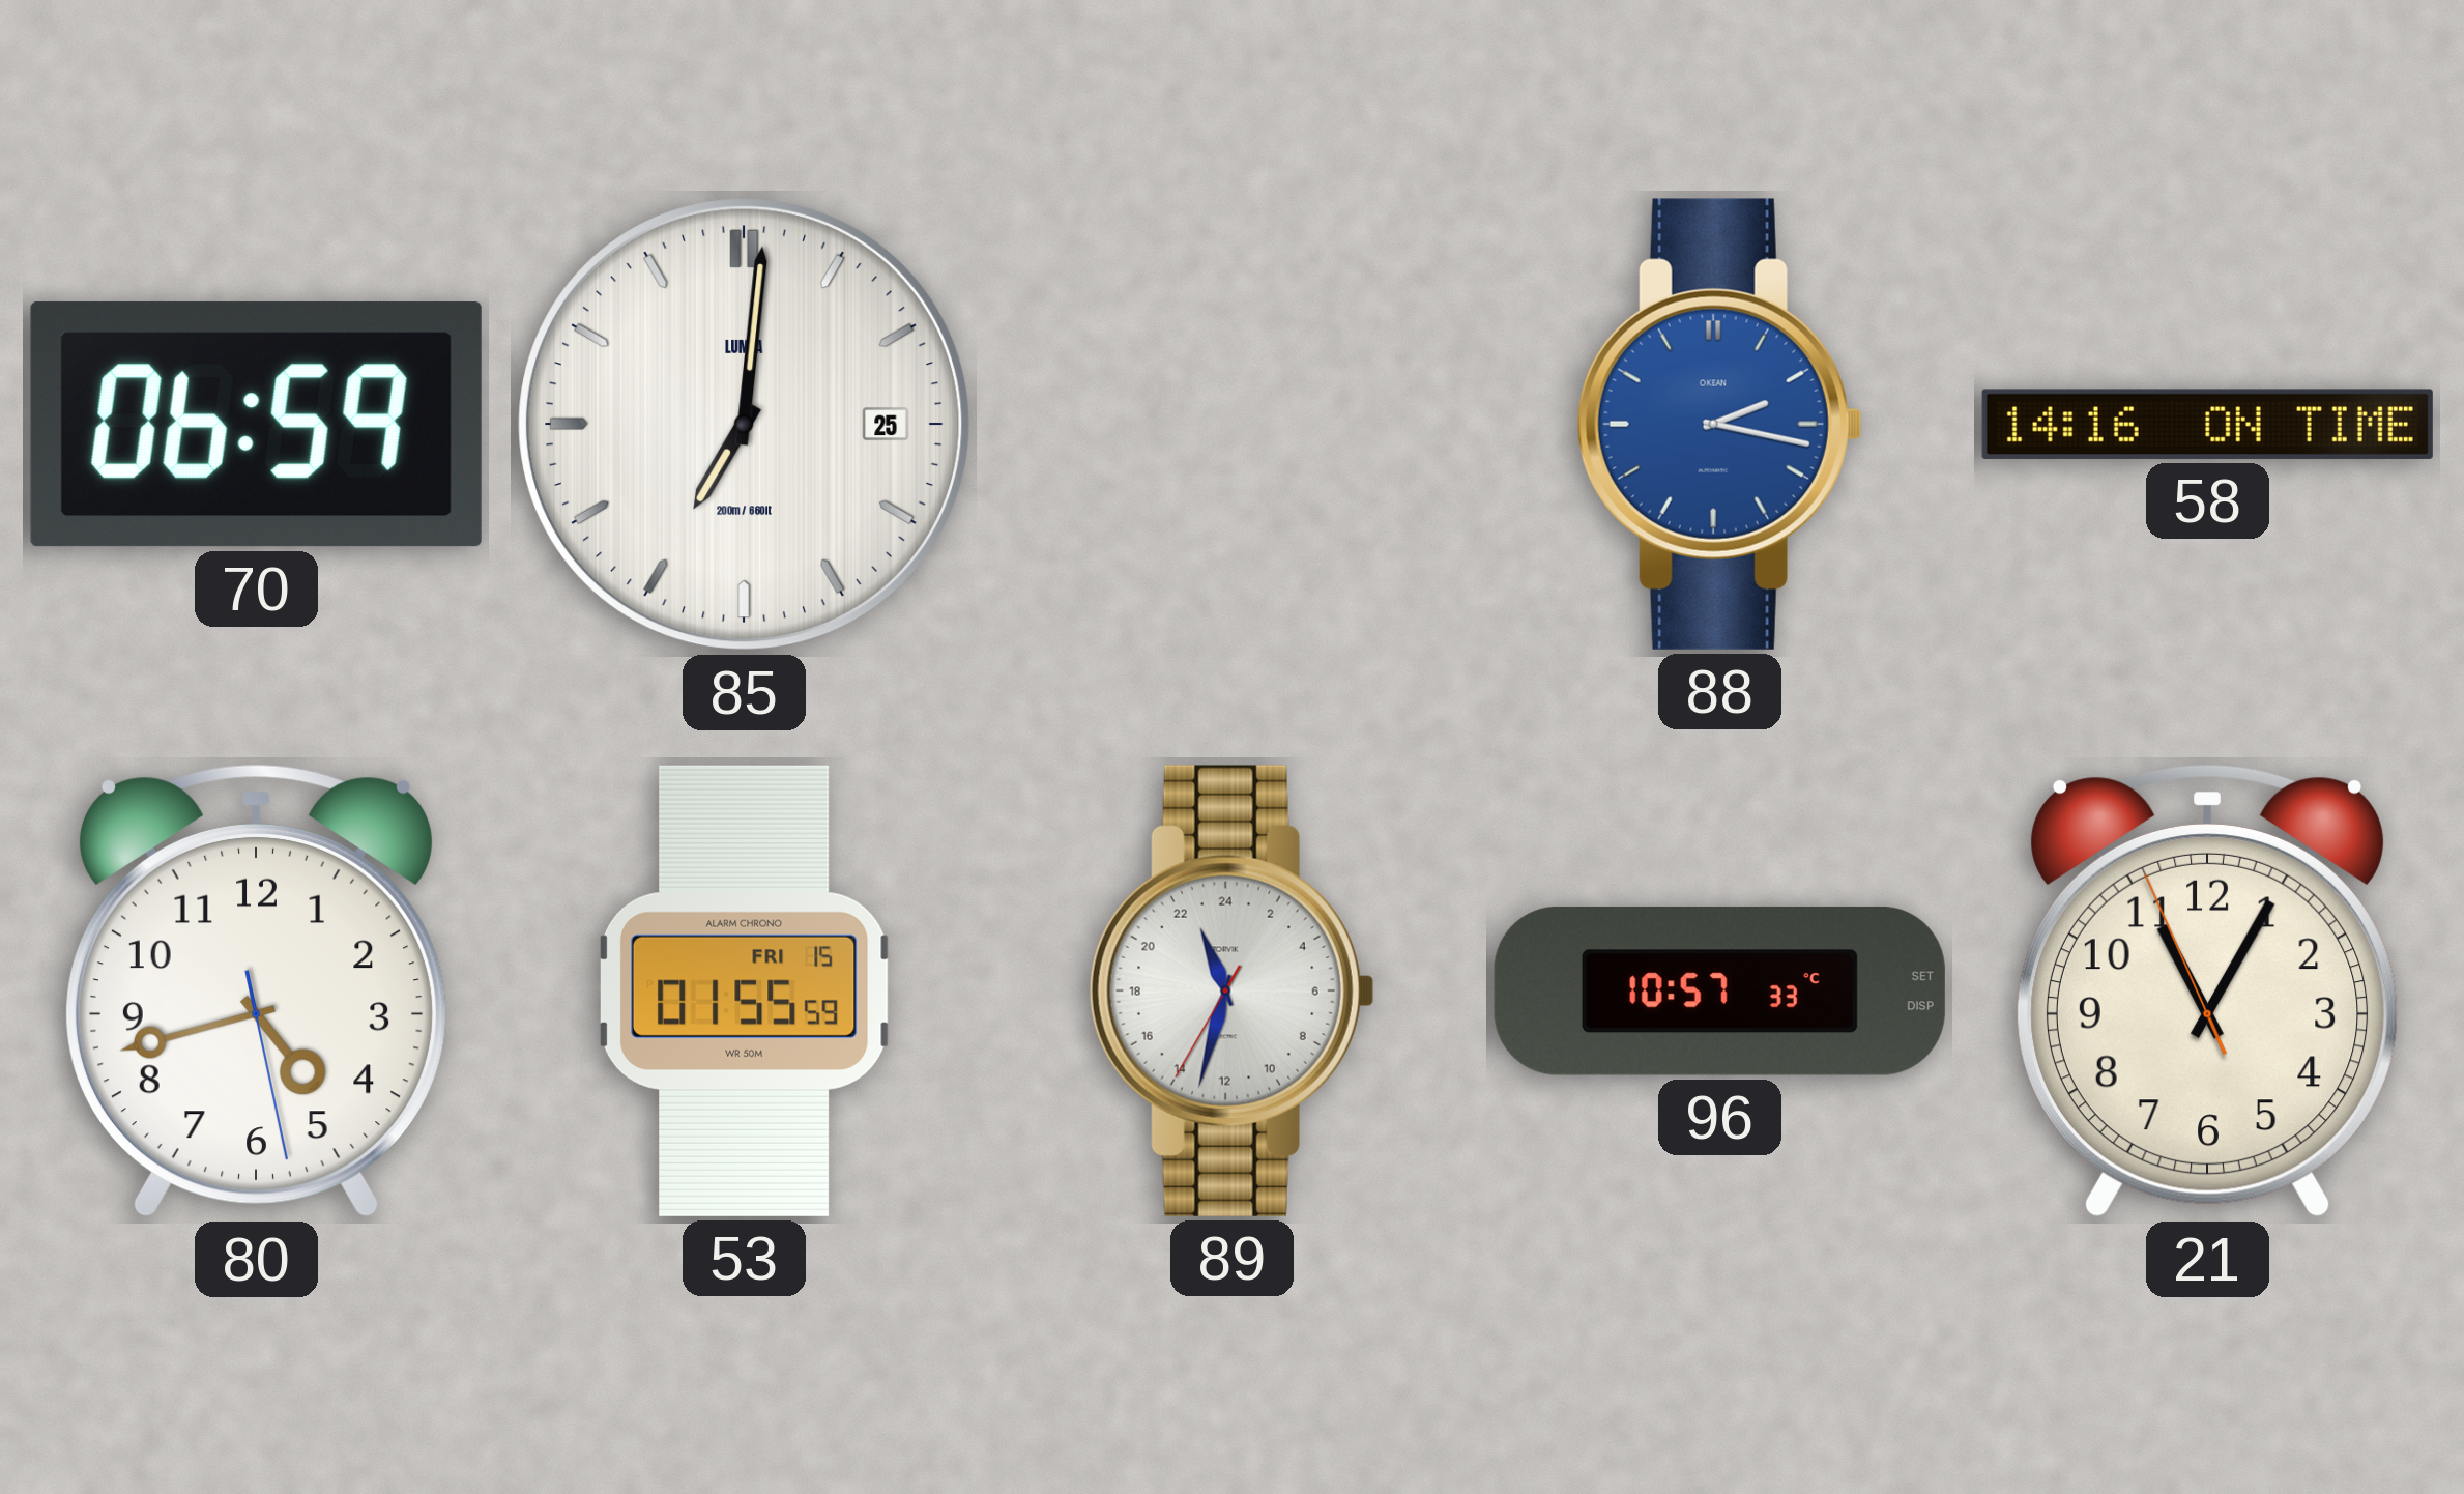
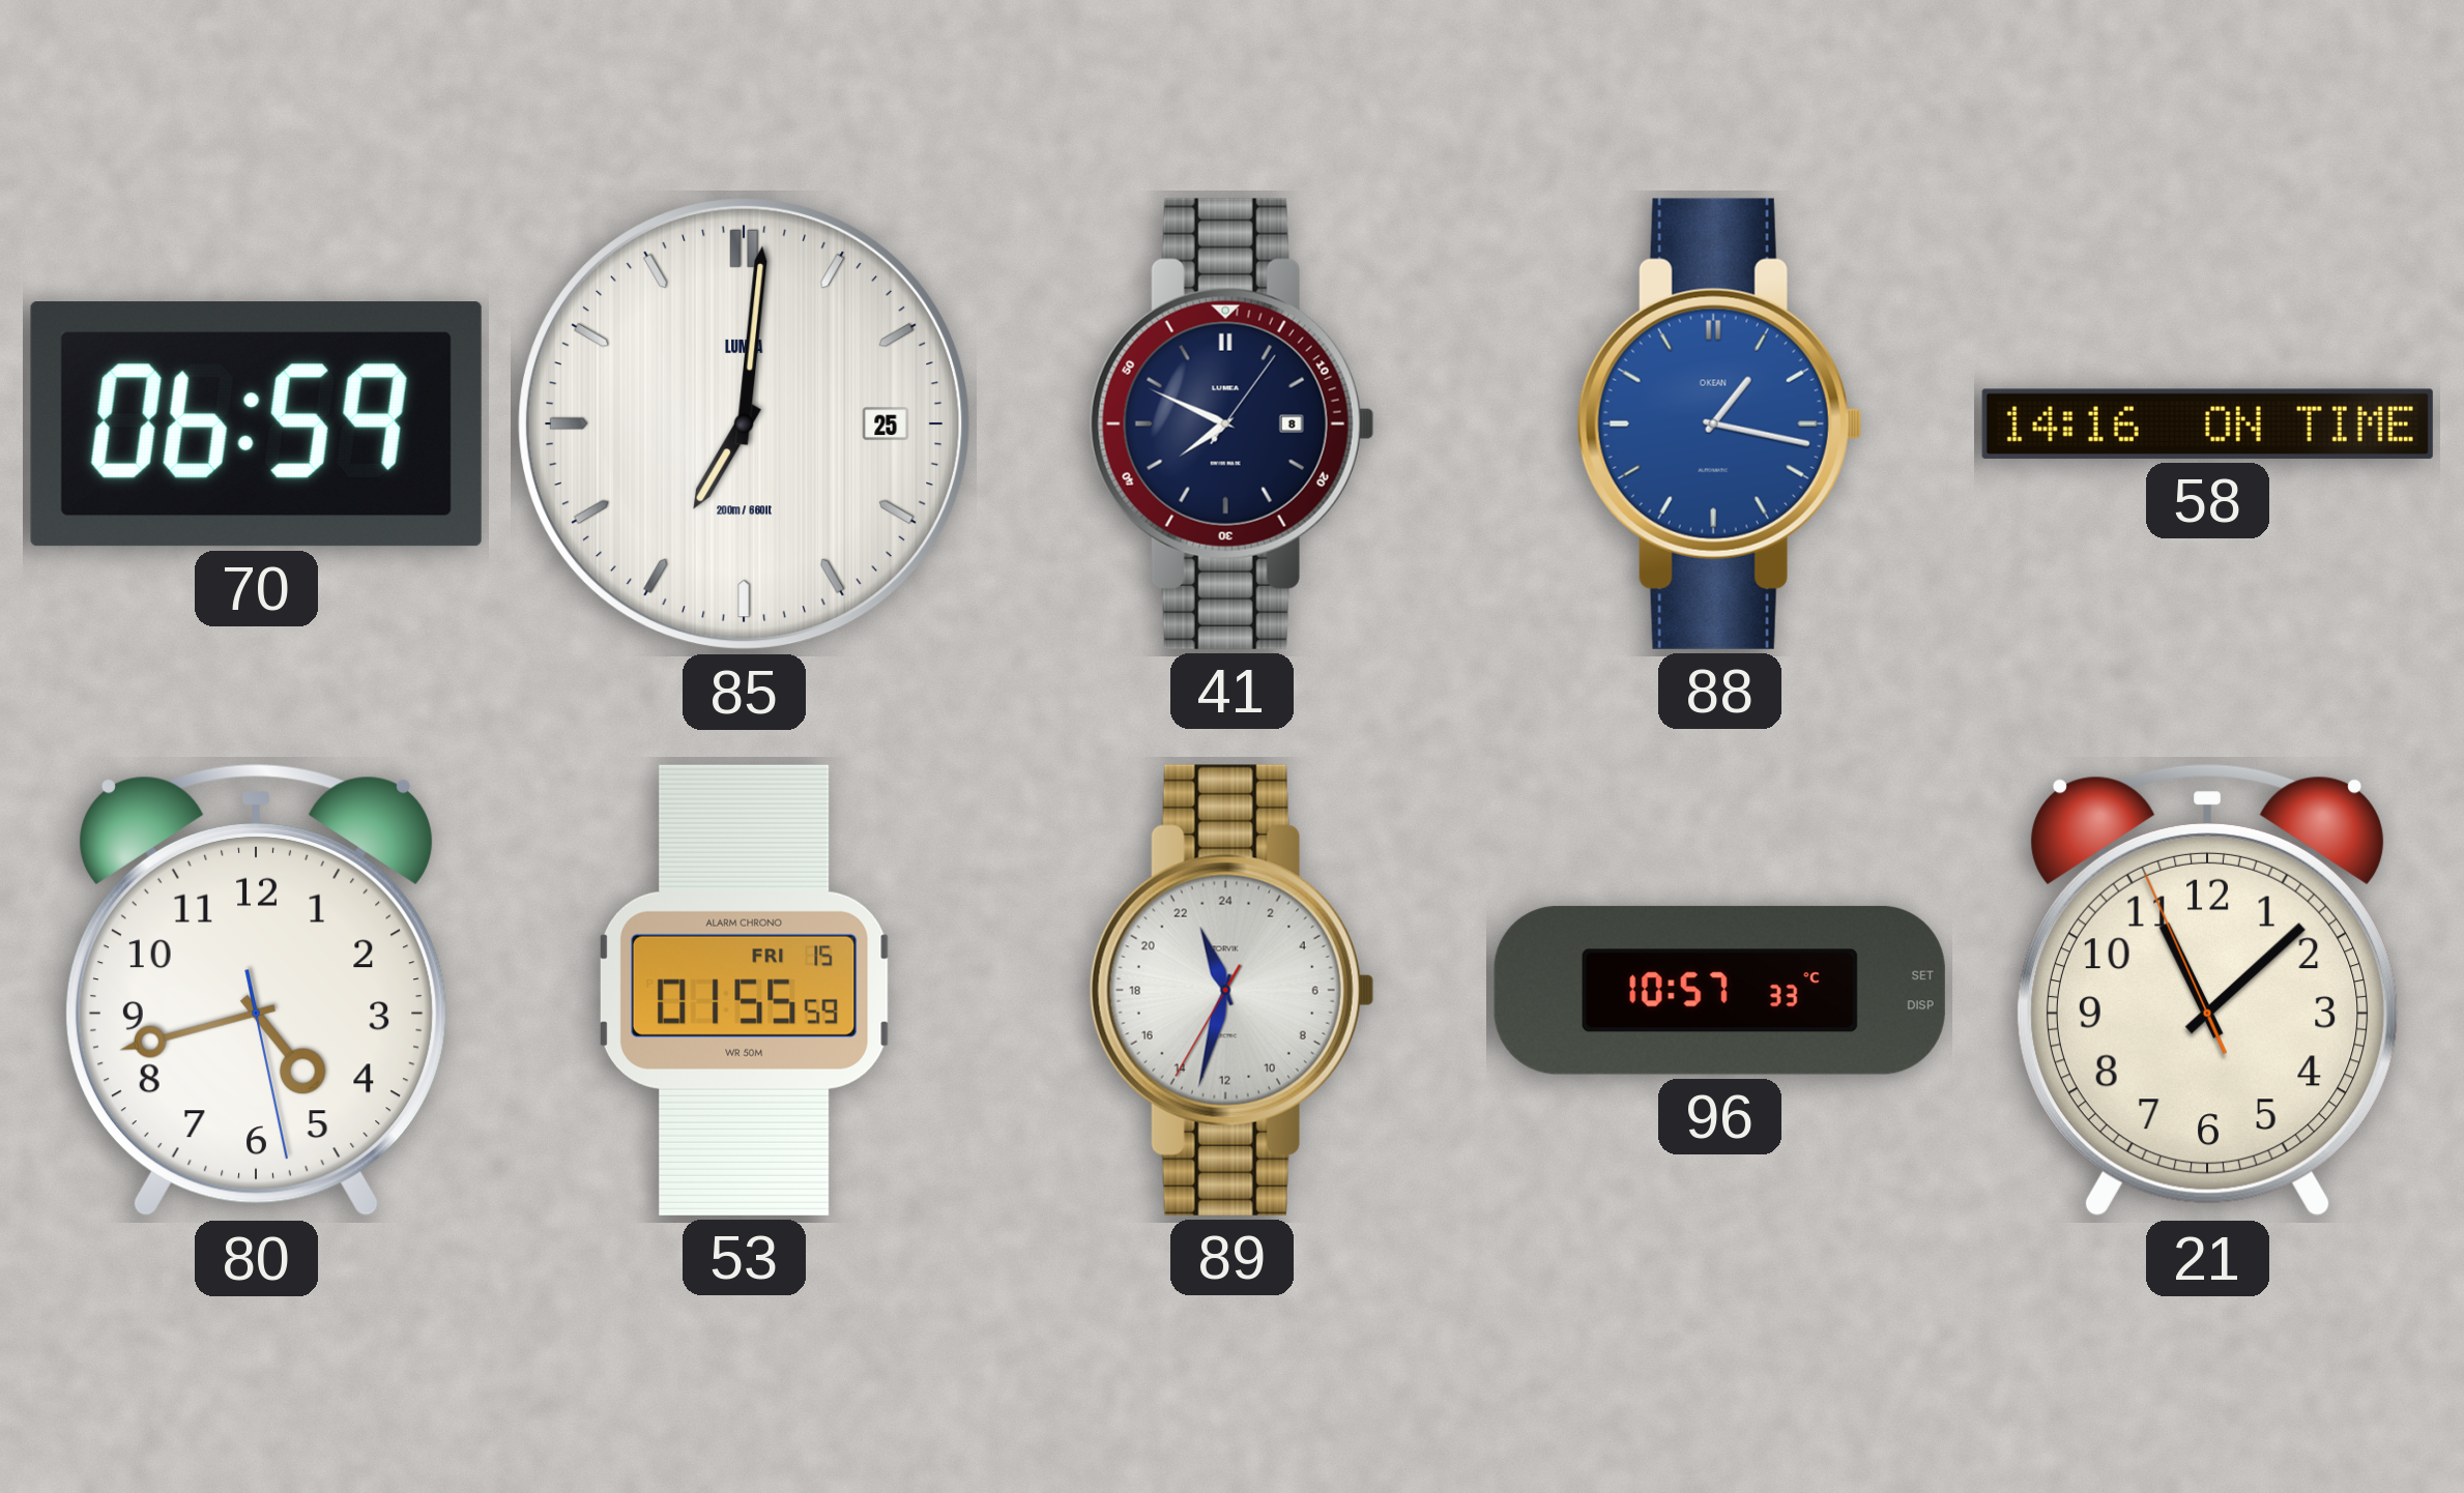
41: none -> 7:49
88: 2:17 -> 1:17
21: 11:04 -> 11:07
